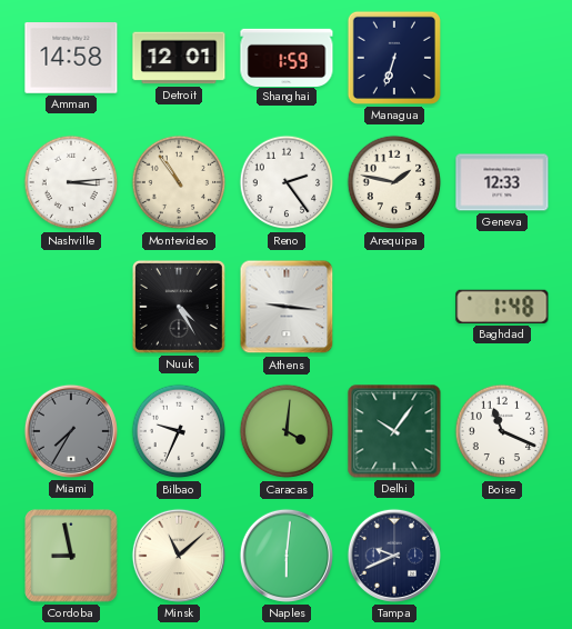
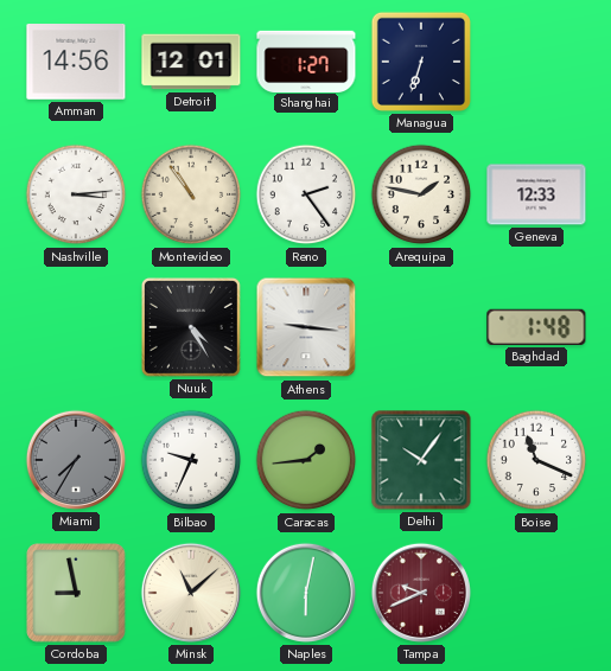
Amman: 14:58 -> 14:56
Shanghai: 1:59 -> 1:27
Caracas: 4:01 -> 1:44
Naples: 6:01 -> 6:02
Tampa dial: navy -> burgundy
